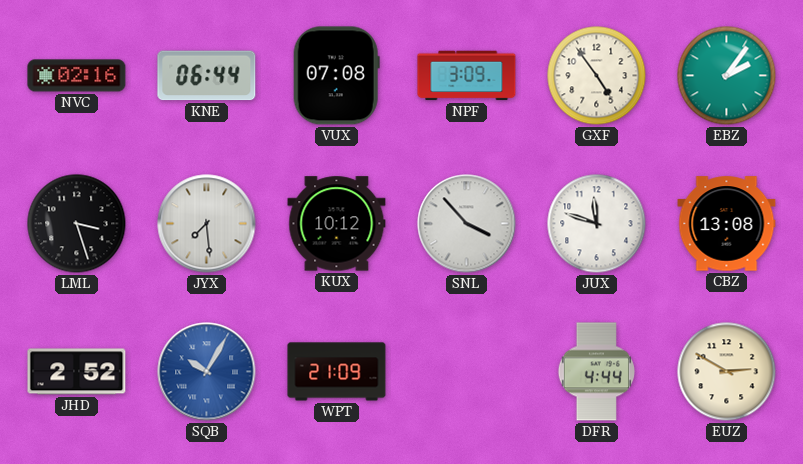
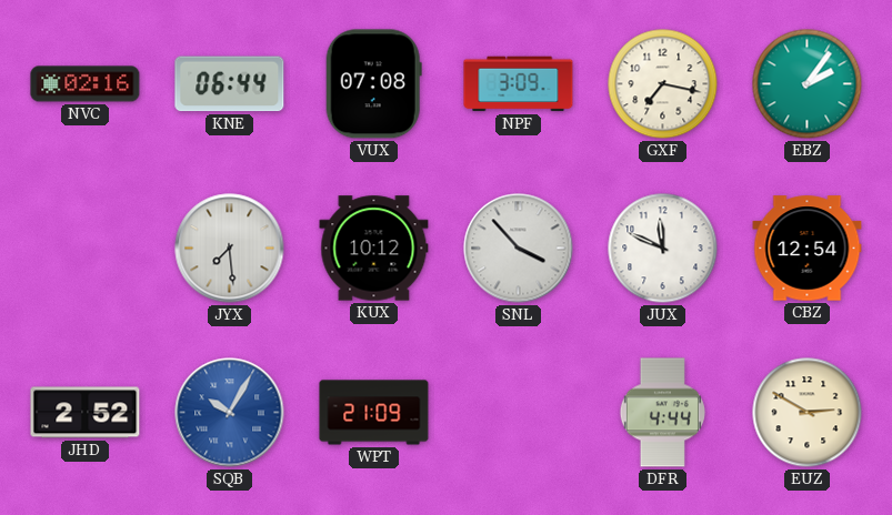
GXF: 4:54 -> 7:17
LML: 3:27 -> none
JUX: 11:48 -> 11:49
CBZ: 13:08 -> 12:54
